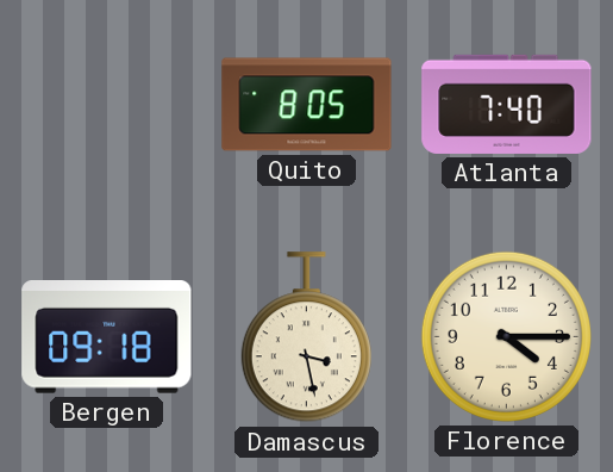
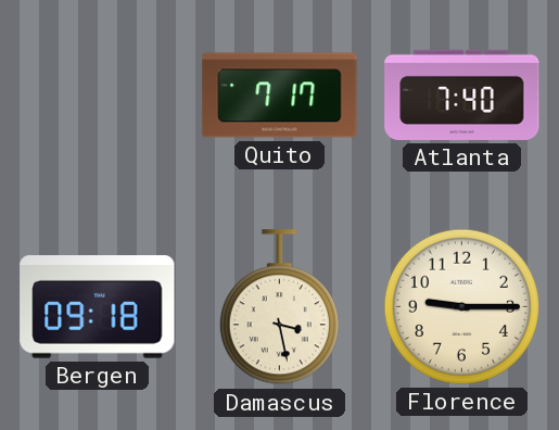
Quito: 8:05 -> 7:17
Florence: 4:15 -> 9:15
